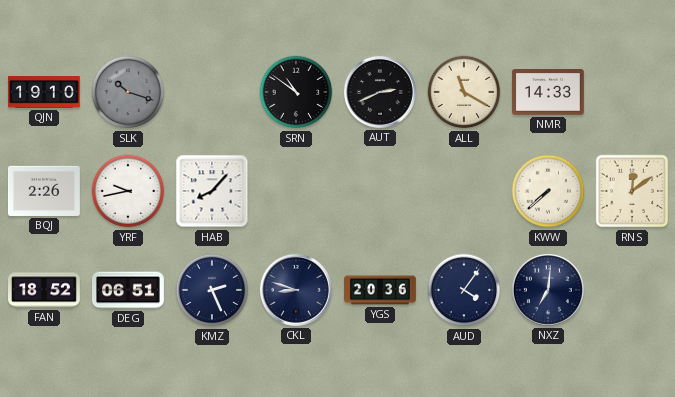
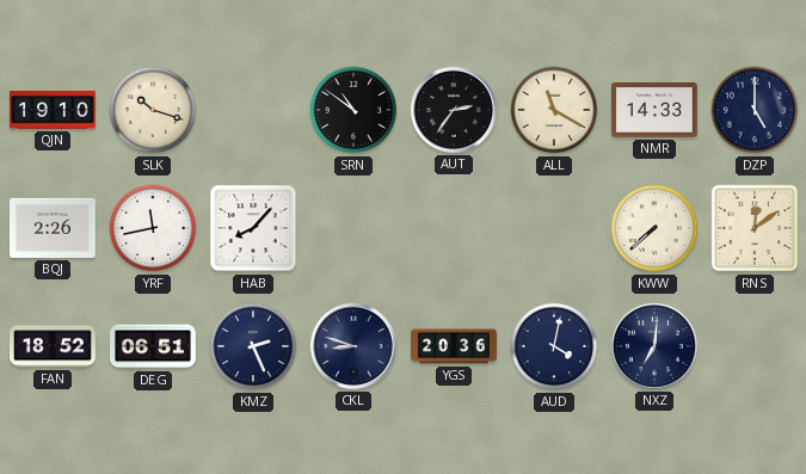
SLK dial: grey -> cream
AUT: 2:41 -> 2:36
DZP: none -> 5:00
YRF: 9:43 -> 11:43
AUD: 4:06 -> 4:02
